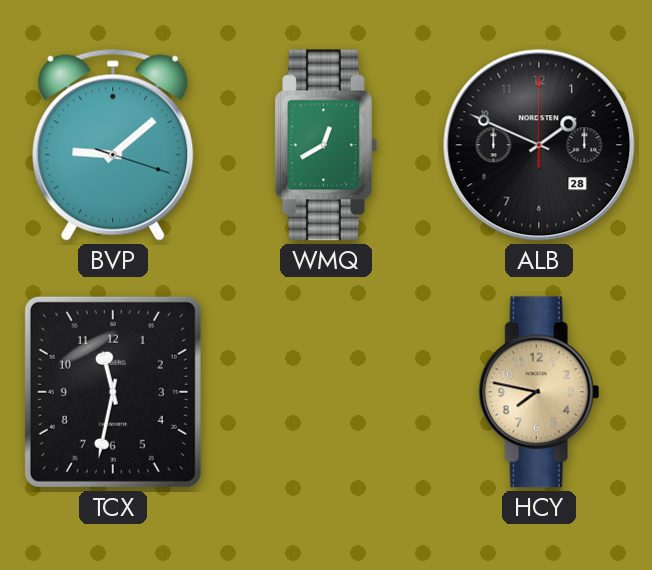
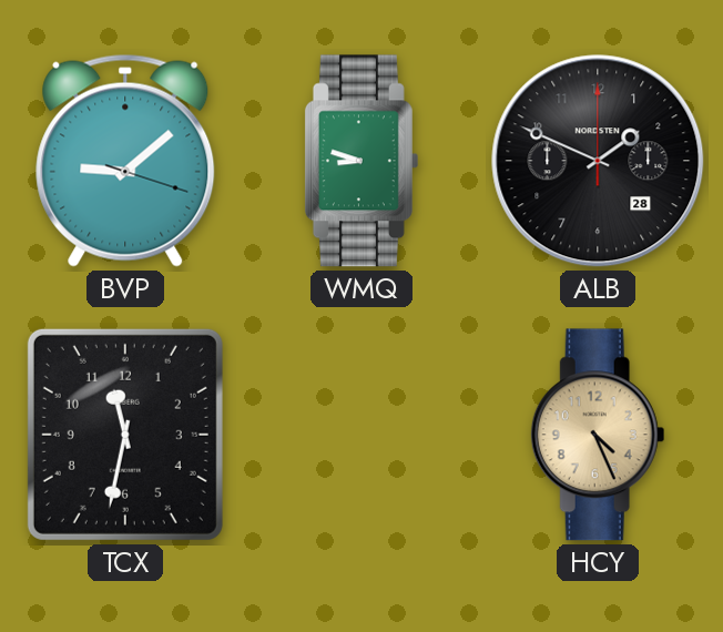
WMQ: 12:40 -> 8:48
HCY: 7:47 -> 4:26
